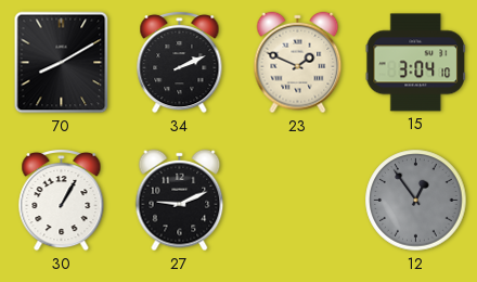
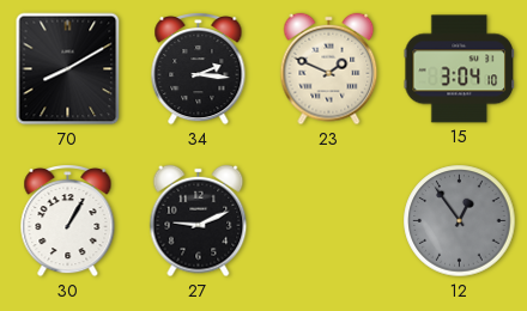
34: 2:11 -> 2:16
